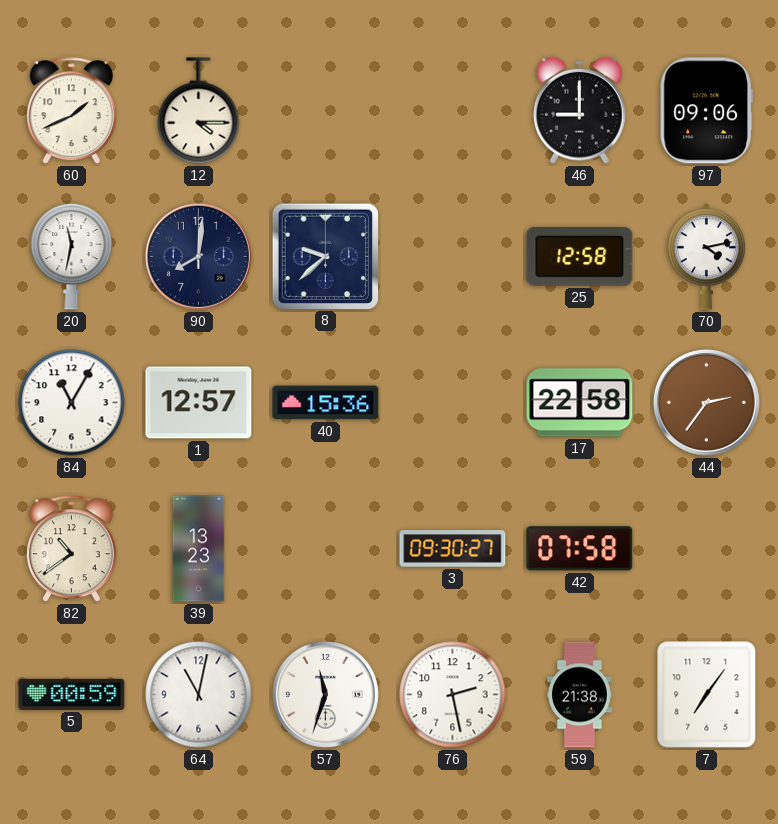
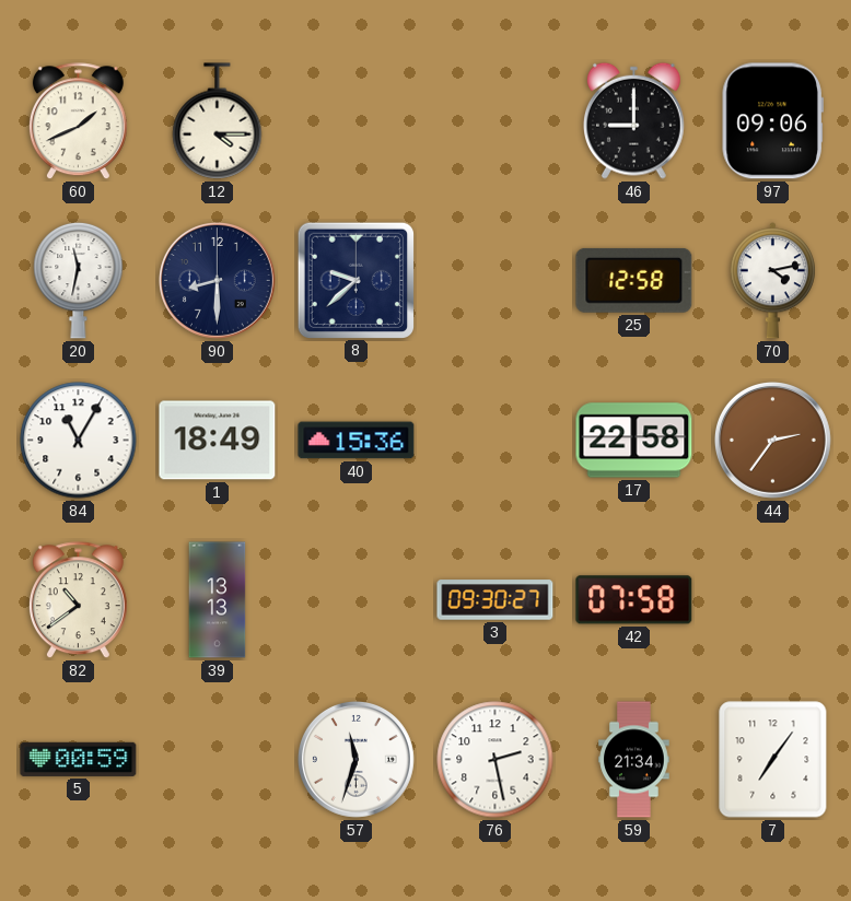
90: 8:01 -> 8:30
1: 12:57 -> 18:49
39: 13:23 -> 13:13
64: 11:02 -> none
59: 21:38 -> 21:34
